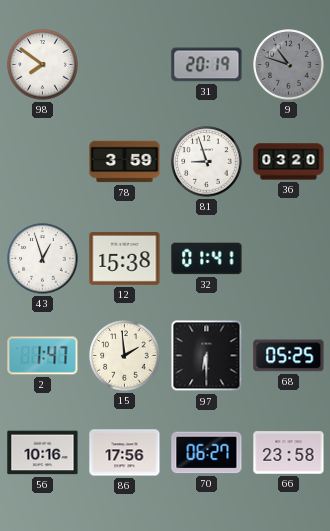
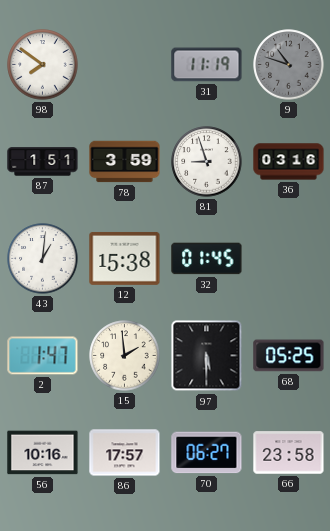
31: 20:19 -> 11:19
87: none -> 1:51
36: 03:20 -> 03:16
43: 12:57 -> 1:01
32: 01:41 -> 01:45
97: 6:30 -> 5:30
86: 17:56 -> 17:57
